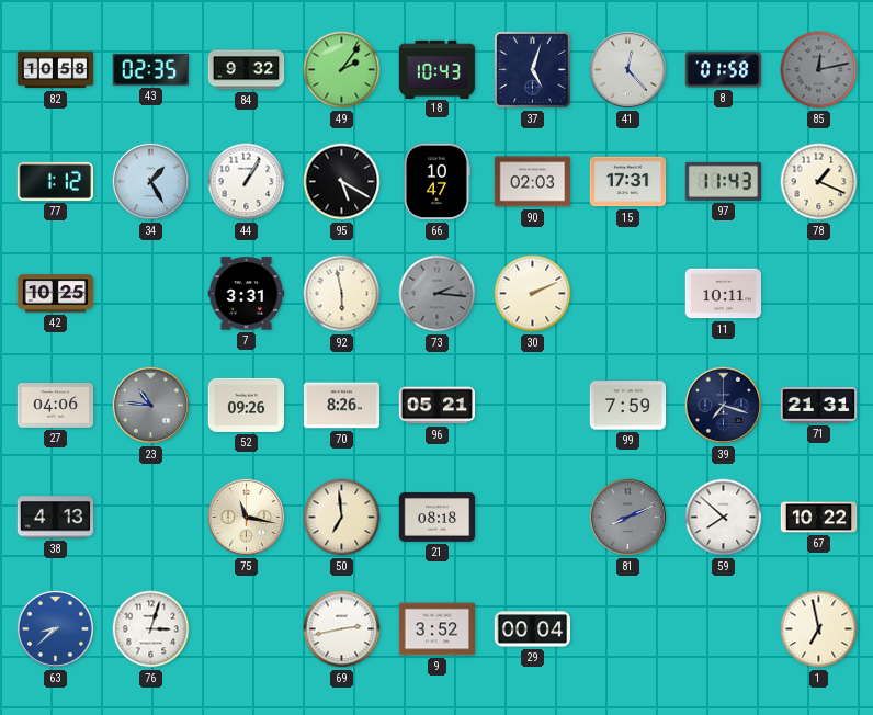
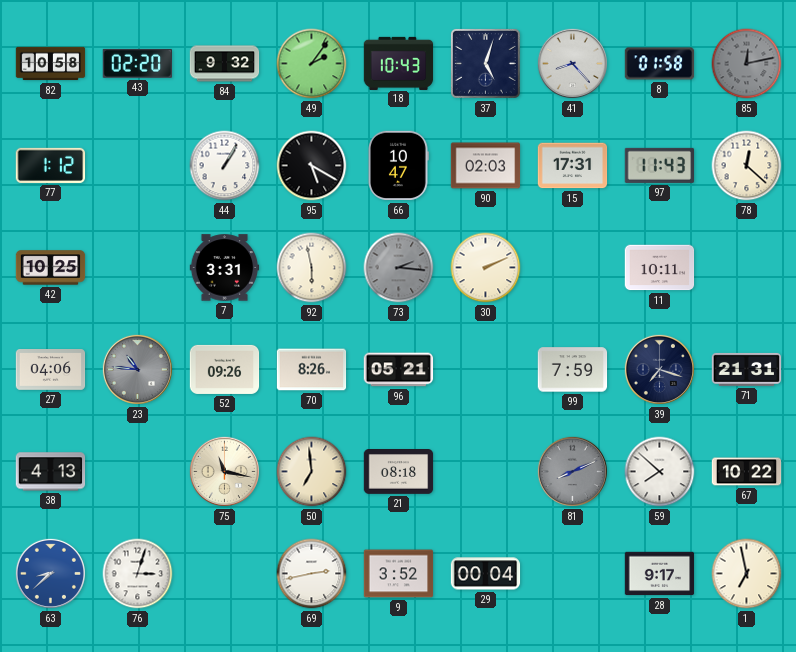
43: 02:35 -> 02:20
41: 12:23 -> 8:23
34: 1:25 -> none
78: 1:19 -> 12:22
28: none -> 9:17
